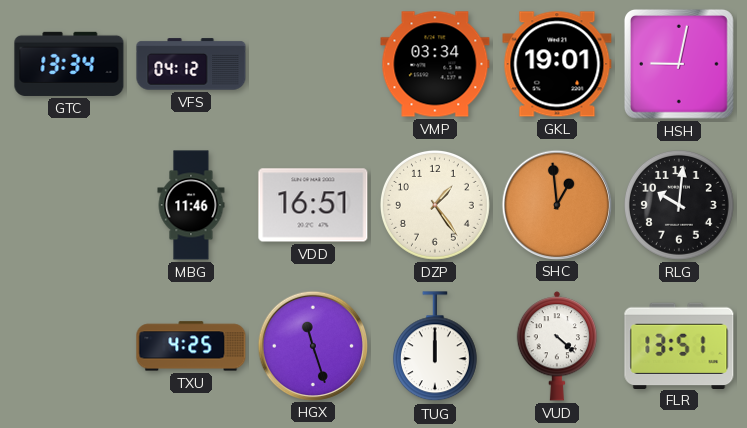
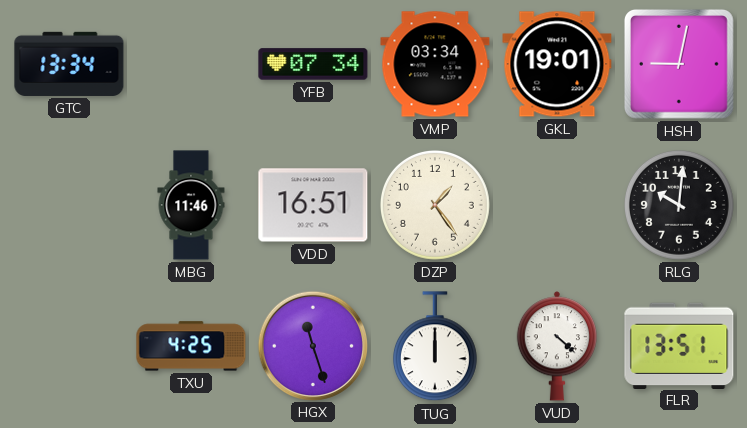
VFS: 04:12 -> none
YFB: none -> 07:34
SHC: 12:59 -> none
